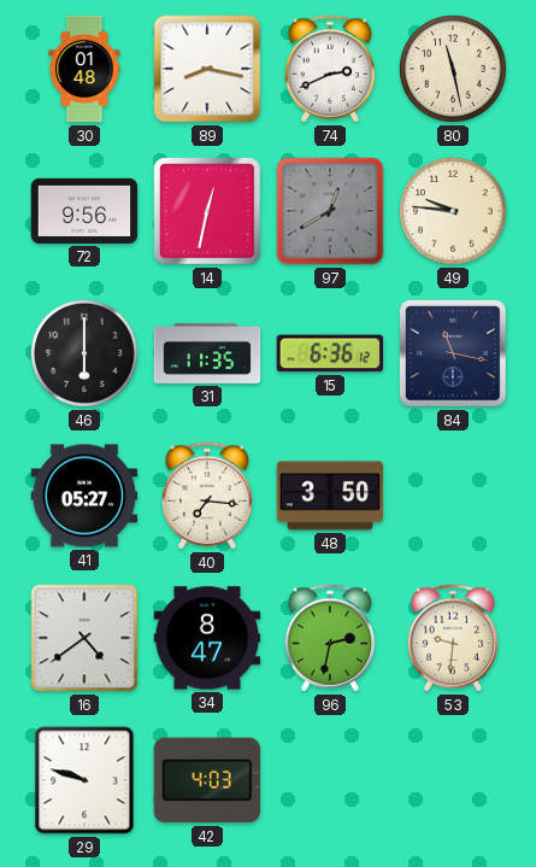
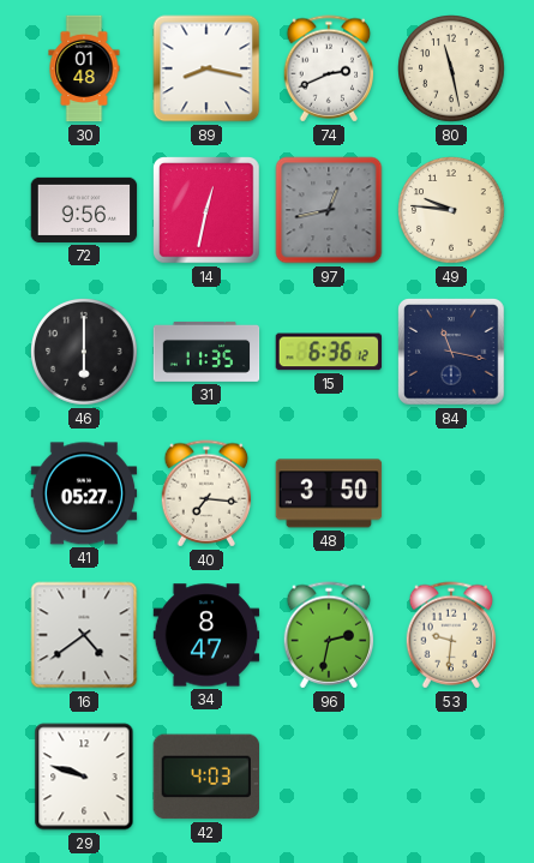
97: 12:40 -> 12:43
